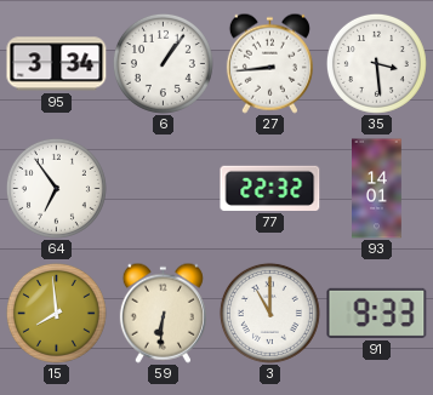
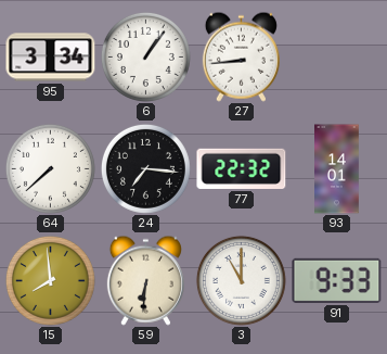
35: 3:29 -> none
64: 6:54 -> 7:38
24: none -> 7:16
